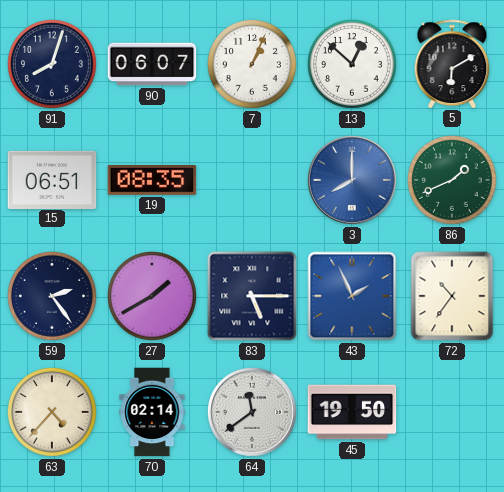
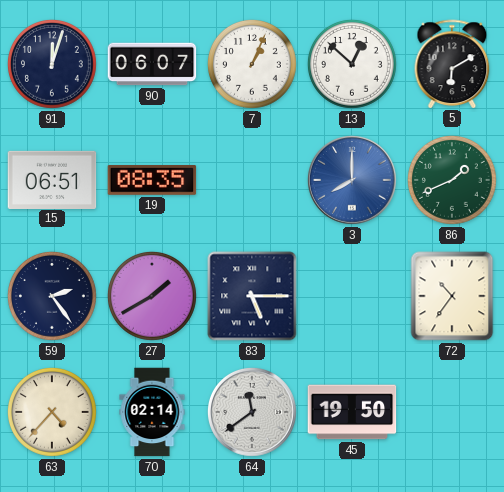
91: 8:03 -> 12:03
43: 1:56 -> none
